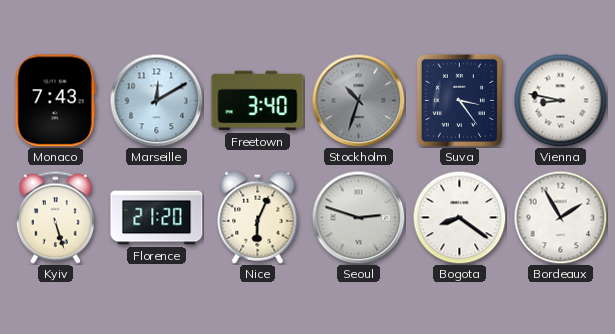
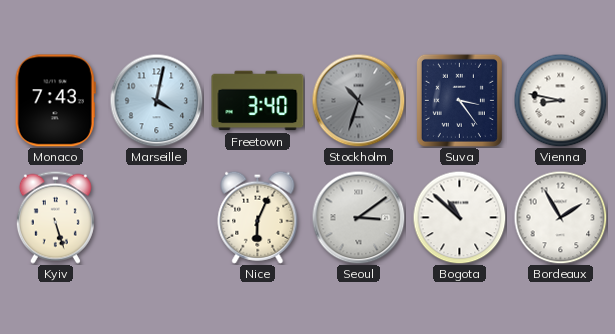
Marseille: 12:10 -> 4:02
Florence: 21:20 -> none
Seoul: 2:48 -> 3:09
Bogota: 8:21 -> 10:52
